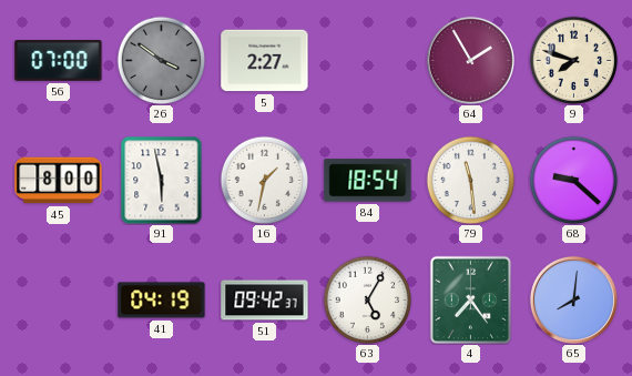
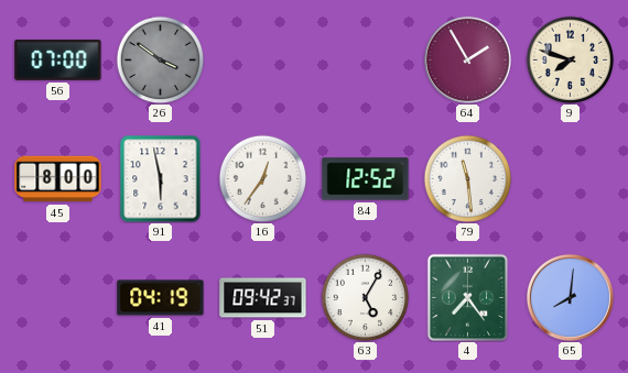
5: 2:27 -> none
16: 1:32 -> 12:36
84: 18:54 -> 12:52
68: 9:22 -> none
